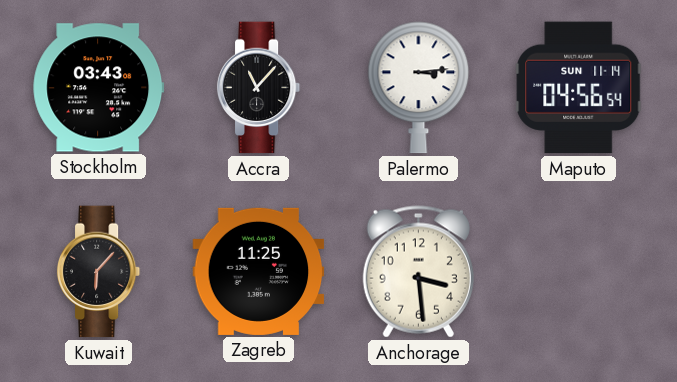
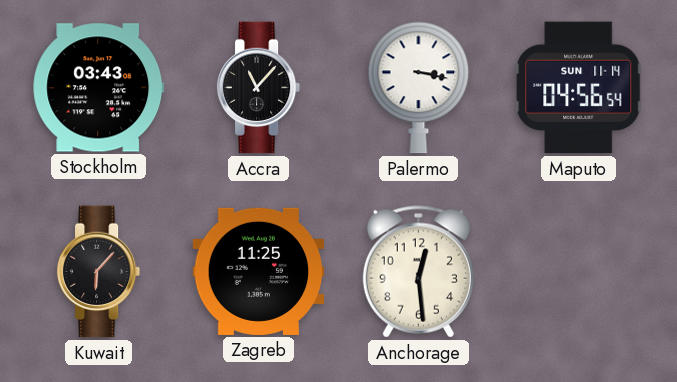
Palermo: 3:14 -> 3:17
Anchorage: 3:29 -> 12:29
